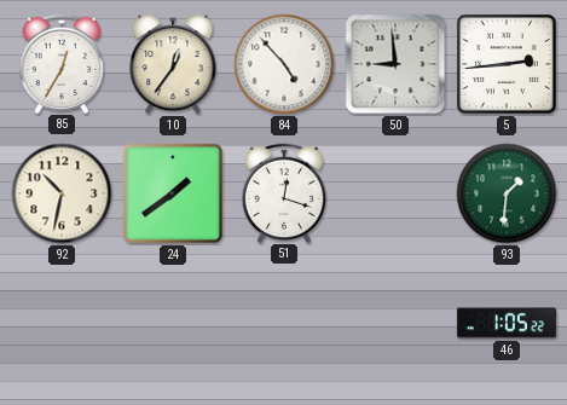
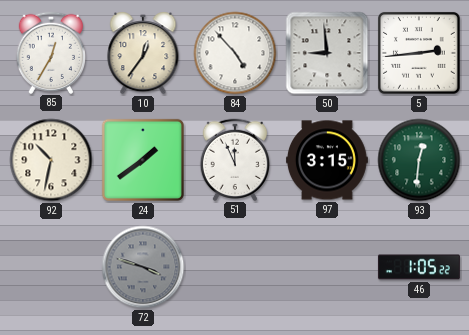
51: 12:18 -> 11:56
97: none -> 3:15
93: 1:31 -> 12:31
72: none -> 3:48
